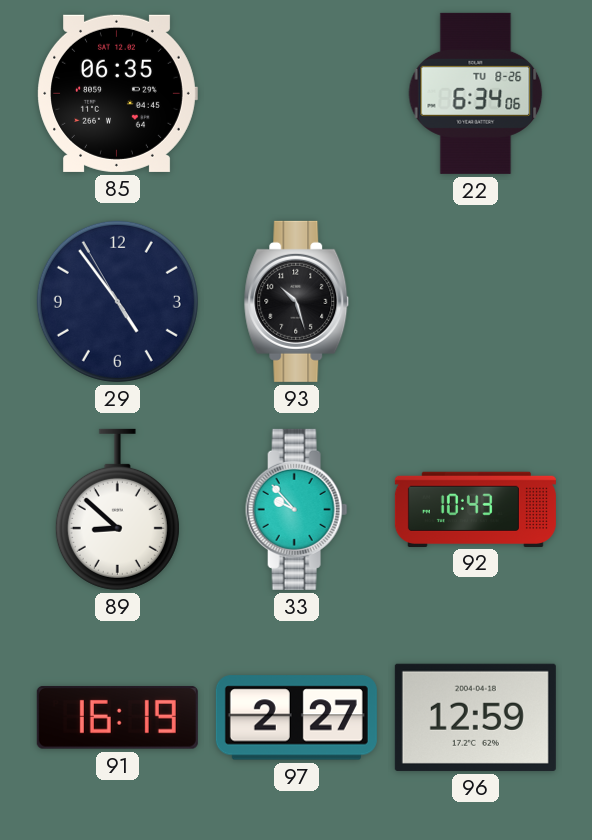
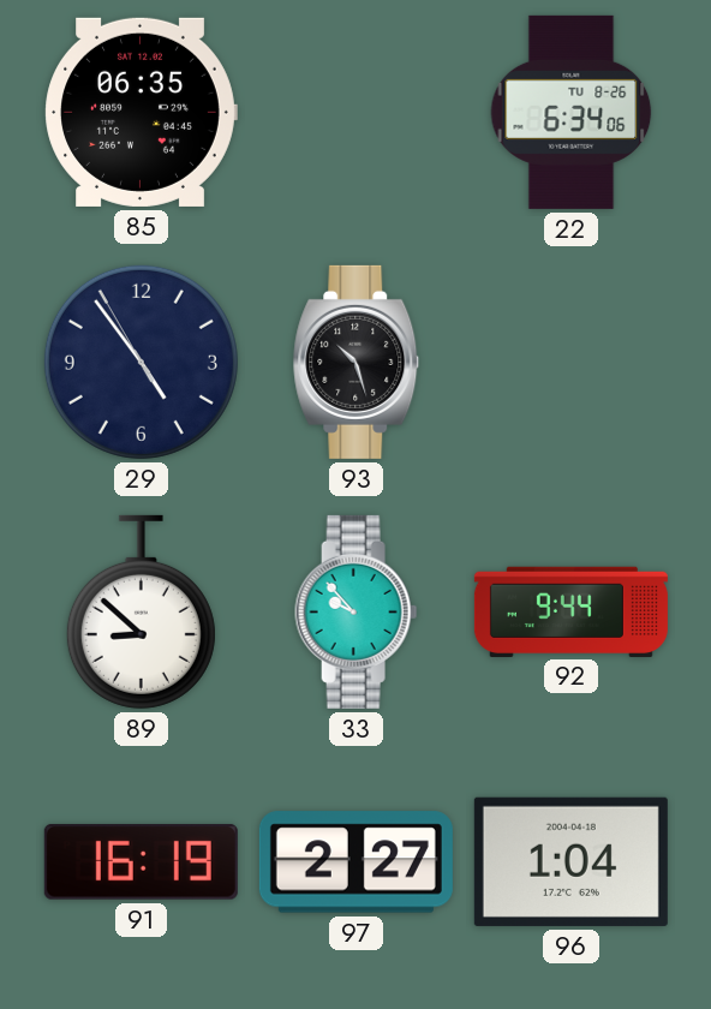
92: 10:43 -> 9:44
96: 12:59 -> 1:04
